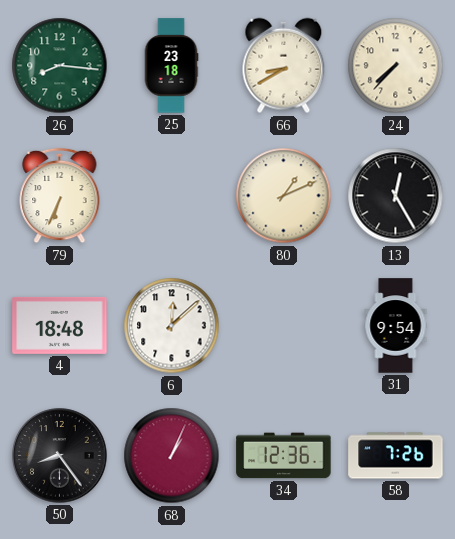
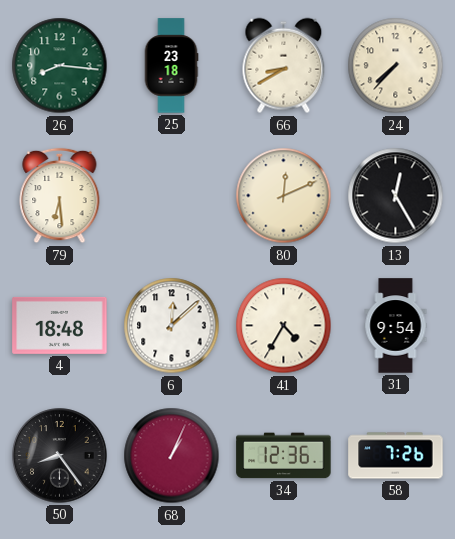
79: 6:34 -> 6:29
80: 1:11 -> 12:11
41: none -> 4:35
